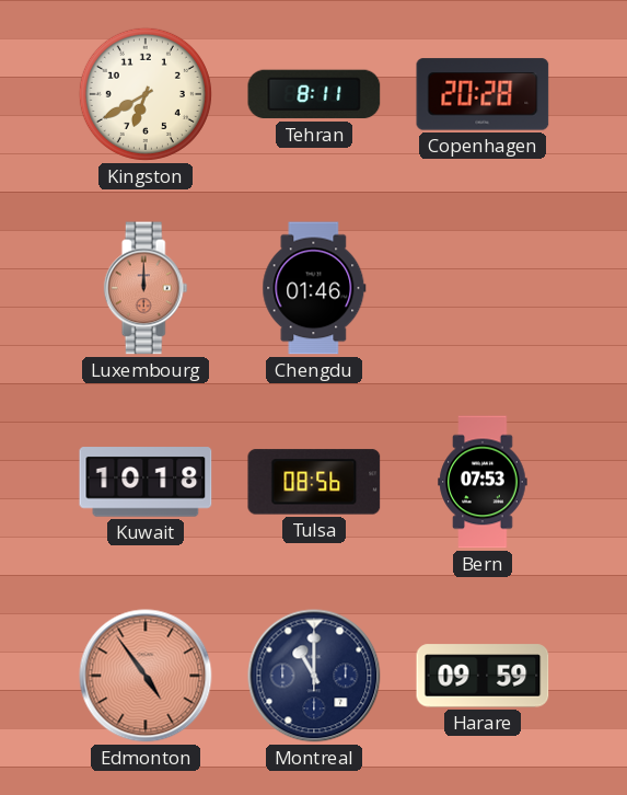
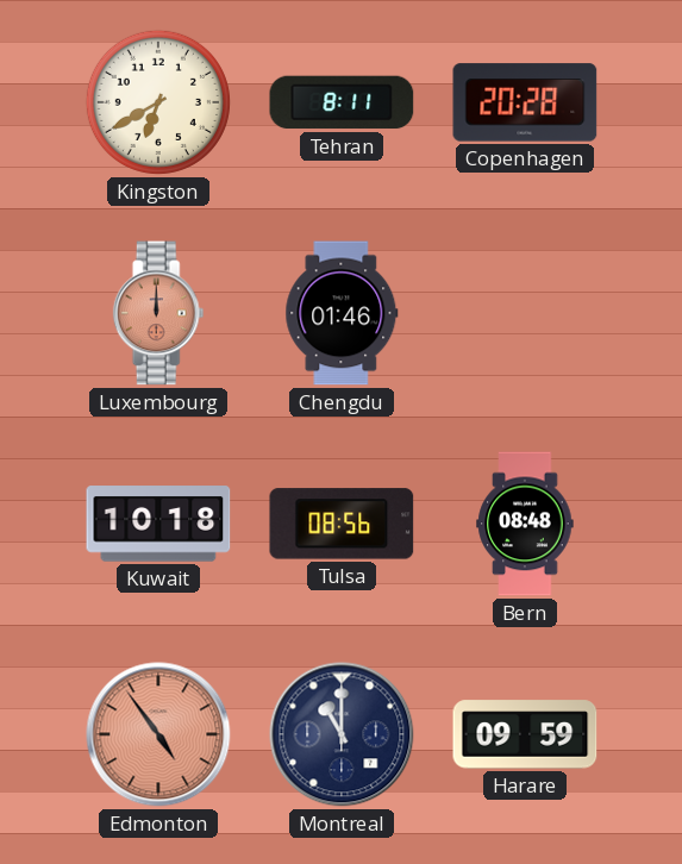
Bern: 07:53 -> 08:48
